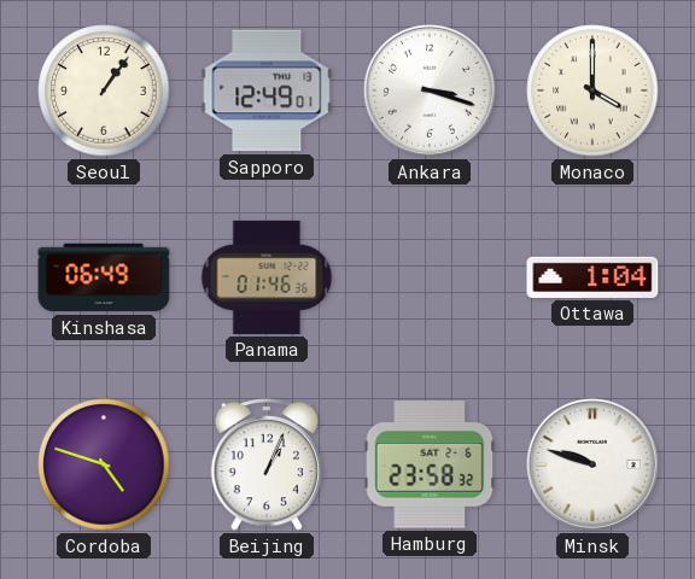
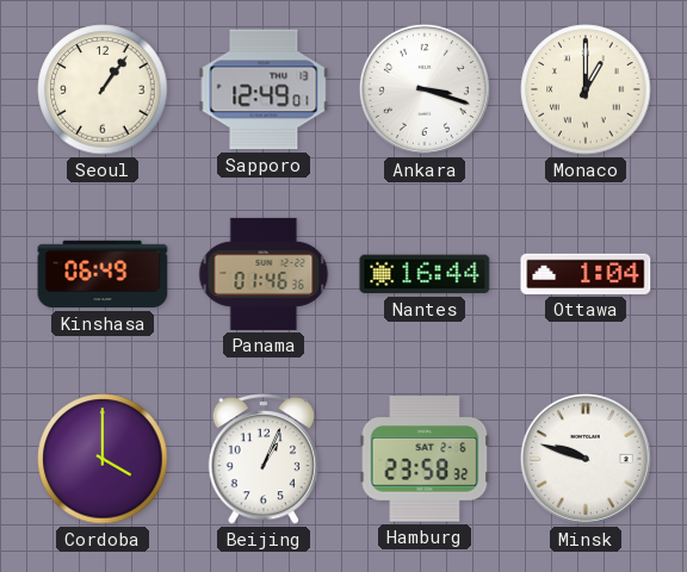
Monaco: 4:00 -> 1:00
Nantes: none -> 16:44
Cordoba: 4:48 -> 4:00
